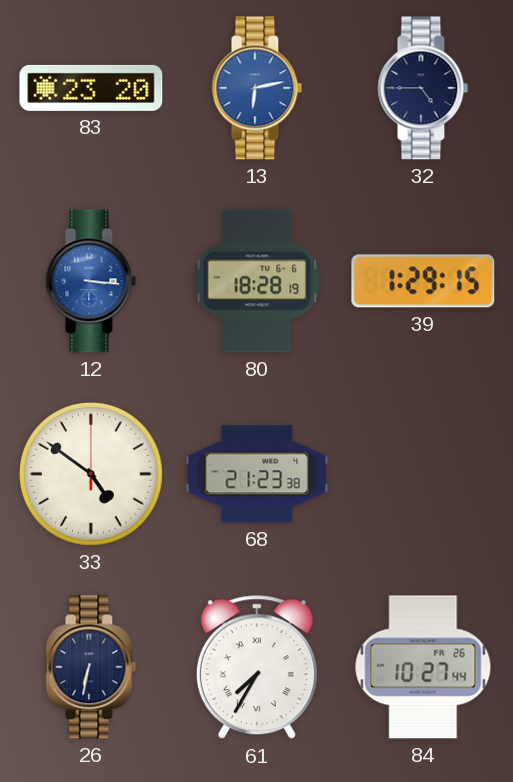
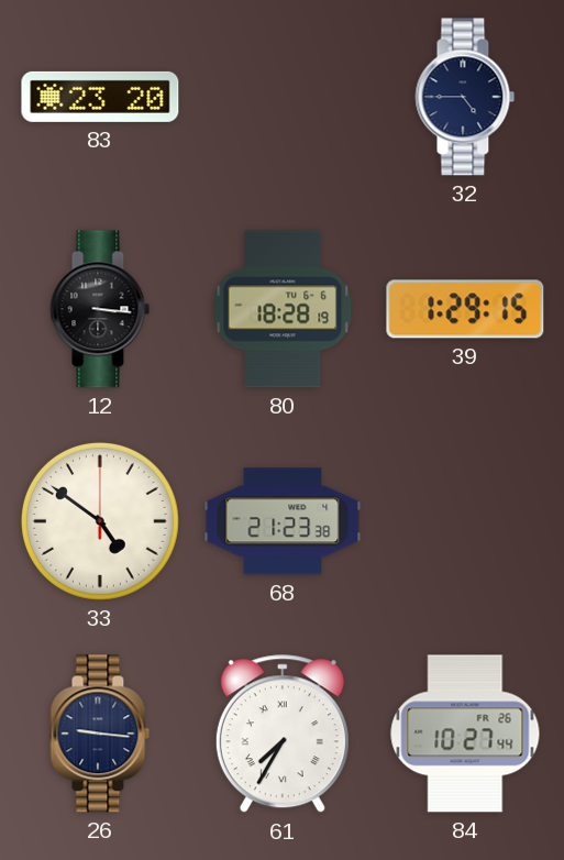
13: 6:13 -> none
12 dial: blue -> black
26: 6:32 -> 9:16
